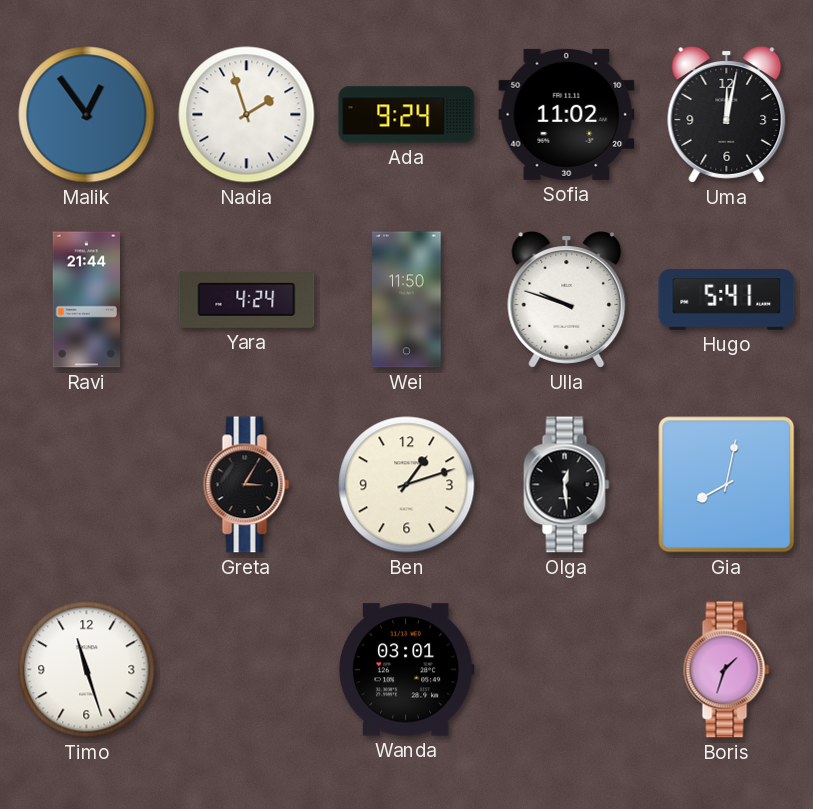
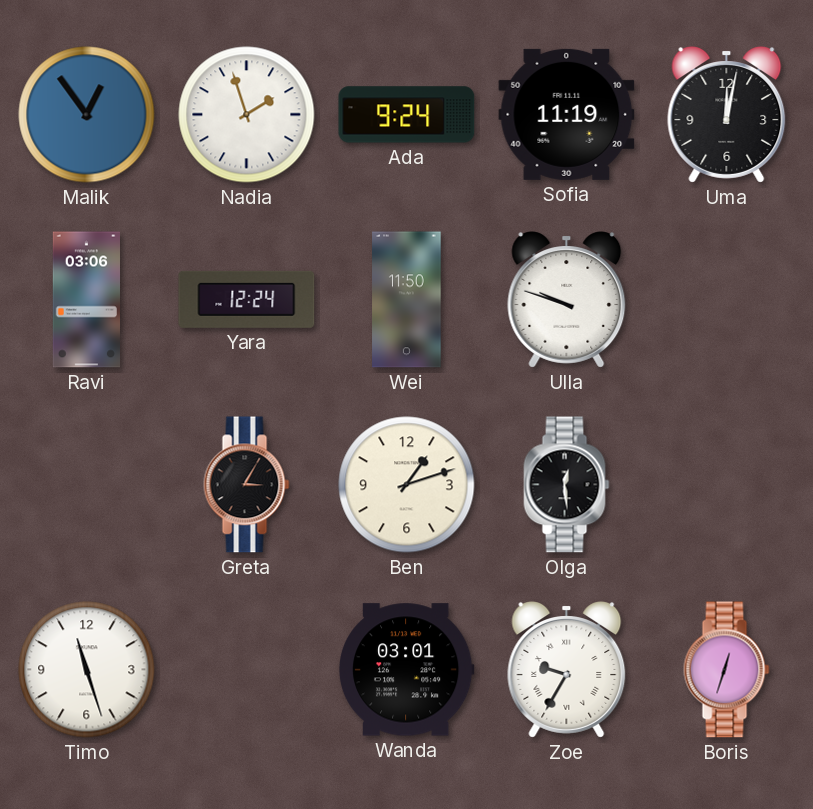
Sofia: 11:02 -> 11:19
Ravi: 21:44 -> 03:06
Yara: 4:24 -> 12:24
Hugo: 5:41 -> none
Gia: 8:02 -> none
Zoe: none -> 9:35
Boris: 1:33 -> 12:33
